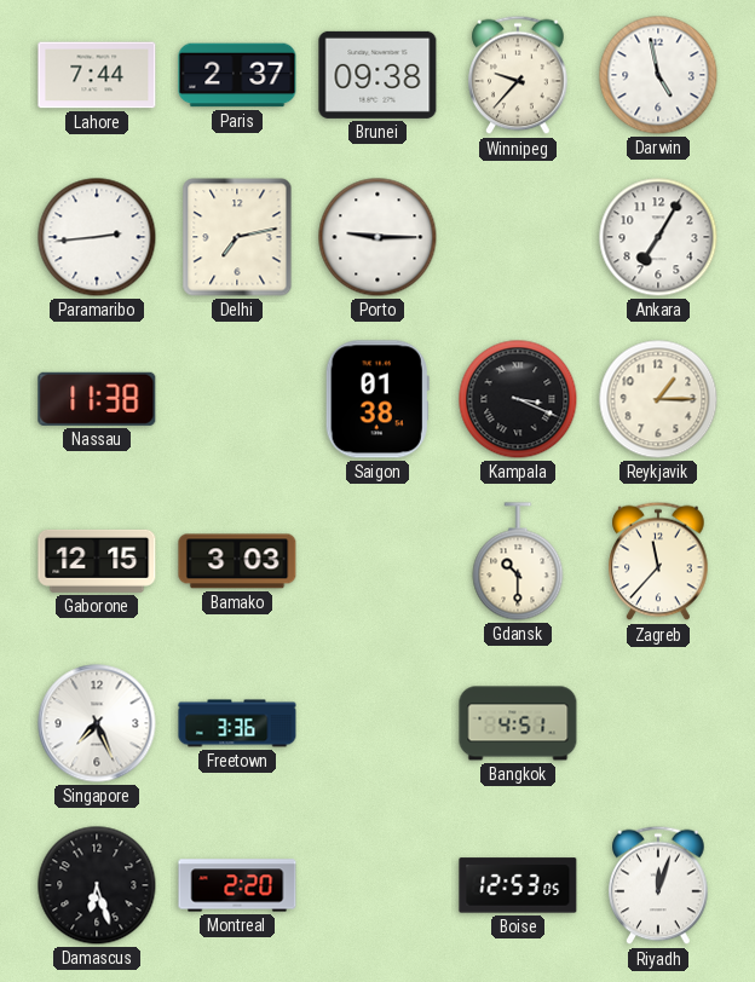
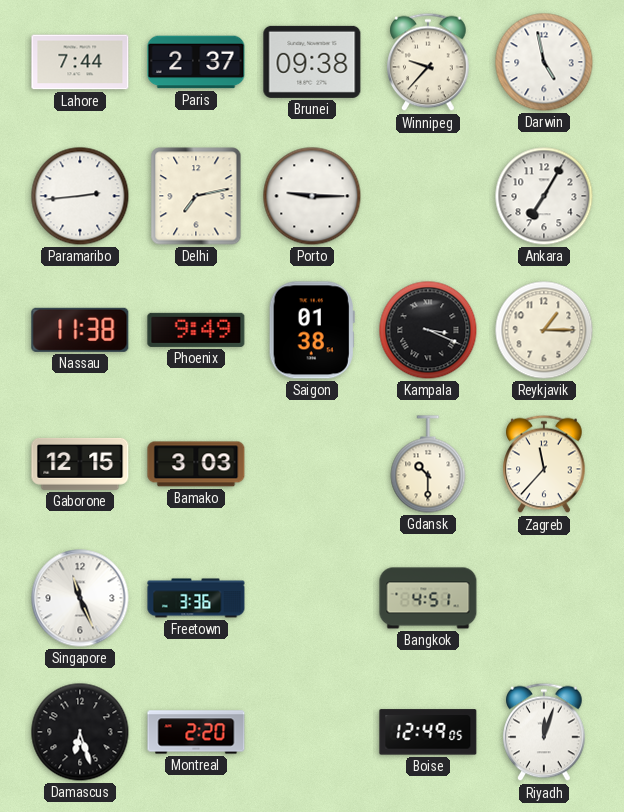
Phoenix: none -> 9:49
Singapore: 7:26 -> 11:26
Boise: 12:53 -> 12:49
